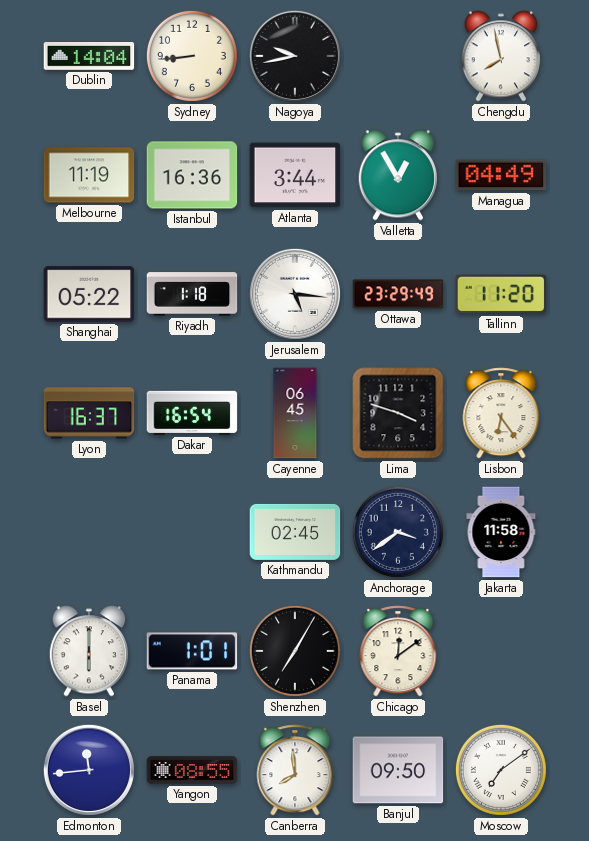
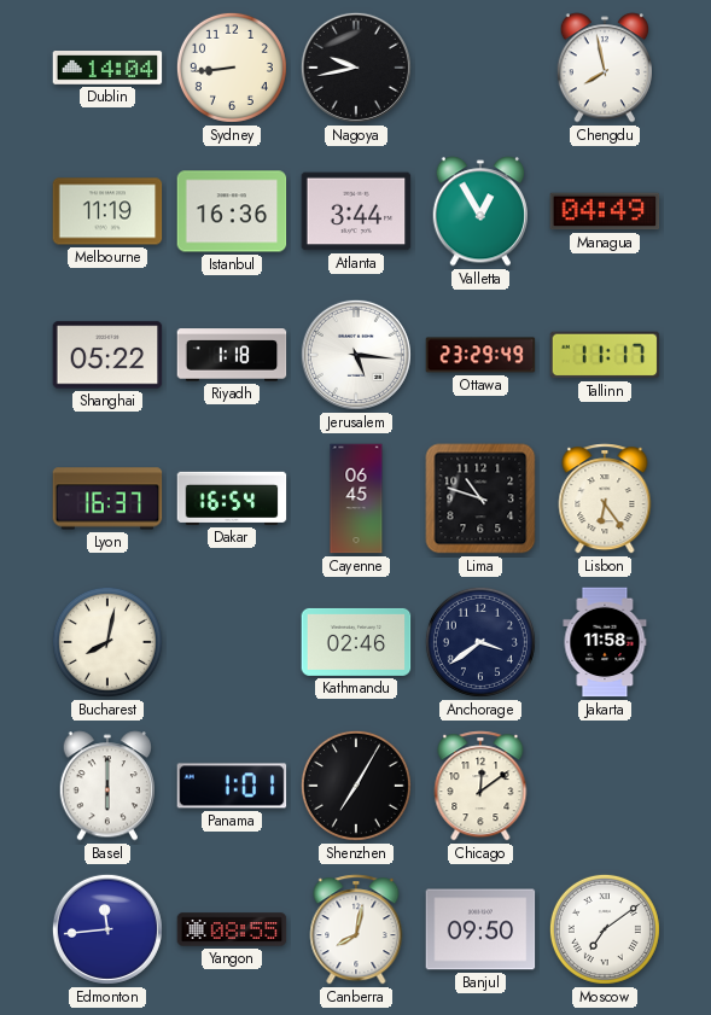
Tallinn: 11:20 -> 11:17
Lima: 3:48 -> 10:48
Bucharest: none -> 8:02
Kathmandu: 02:45 -> 02:46
Canberra: 7:59 -> 8:02
